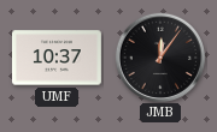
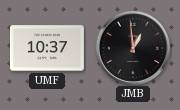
JMB: 12:06 -> 12:59
